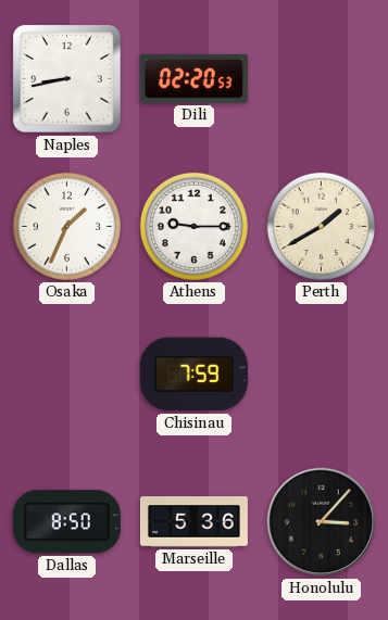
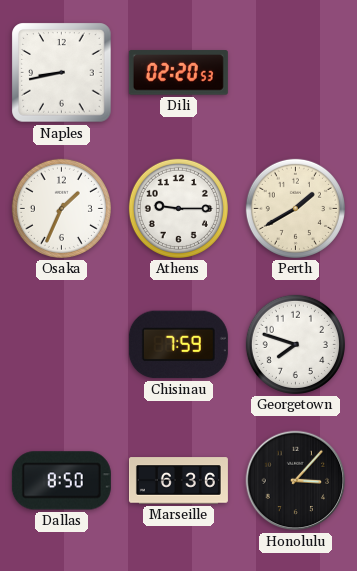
Georgetown: none -> 7:48
Marseille: 5:36 -> 6:36
